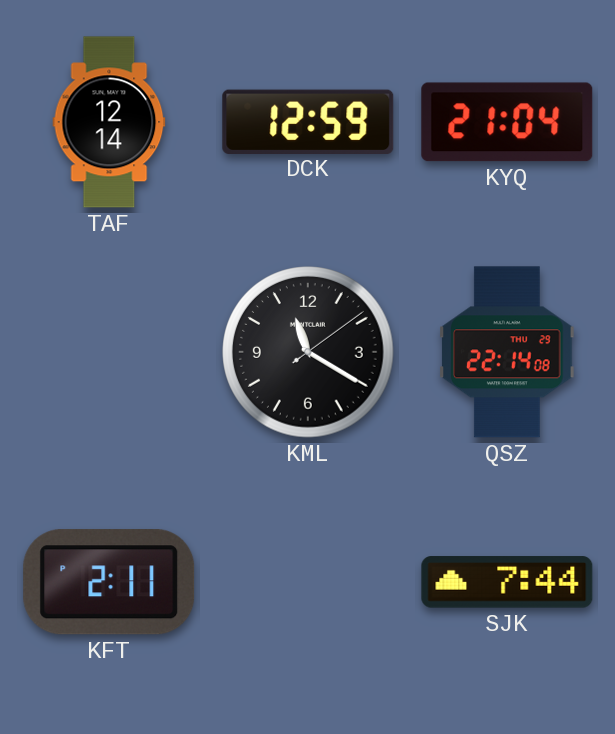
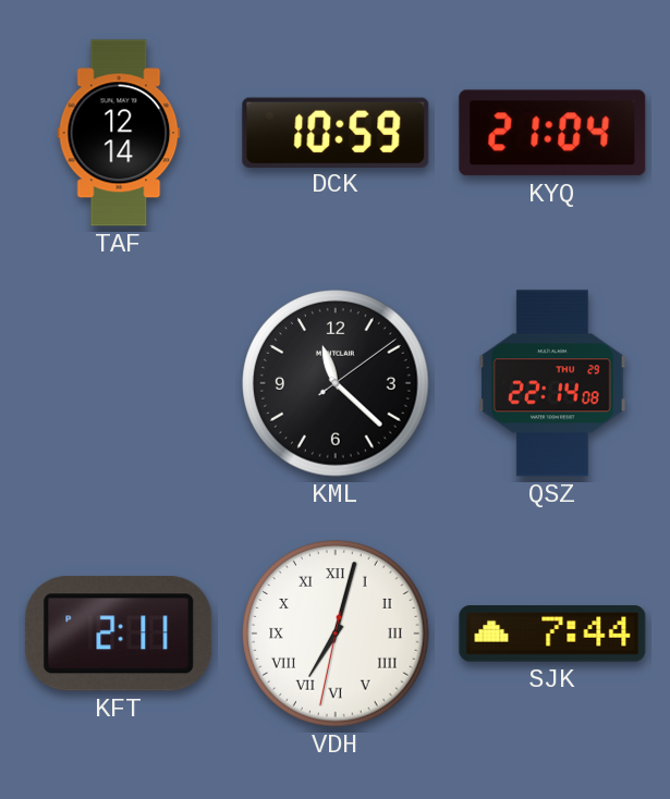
DCK: 12:59 -> 10:59
KML: 11:20 -> 11:22
VDH: none -> 7:02
